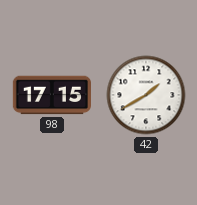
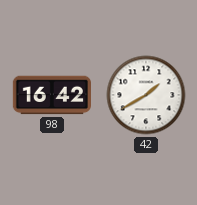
98: 17:15 -> 16:42
